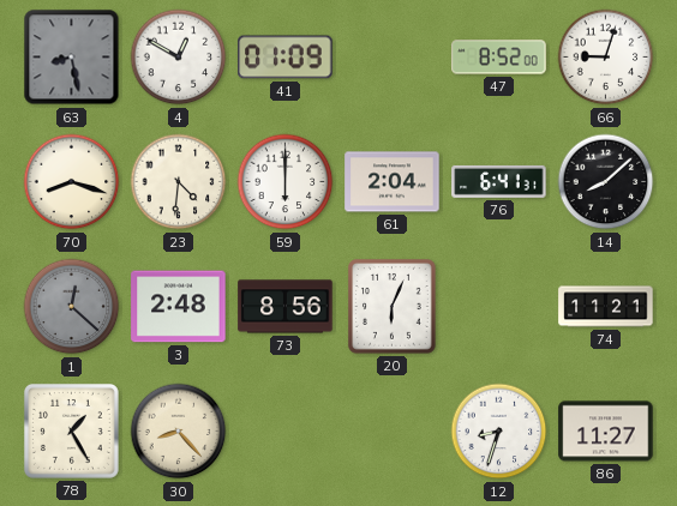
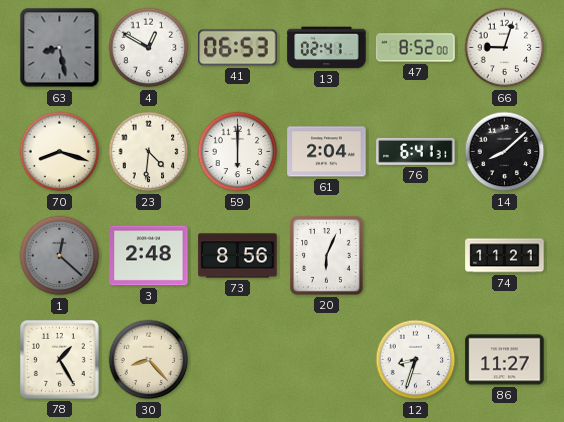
41: 01:09 -> 06:53
13: none -> 02:41
